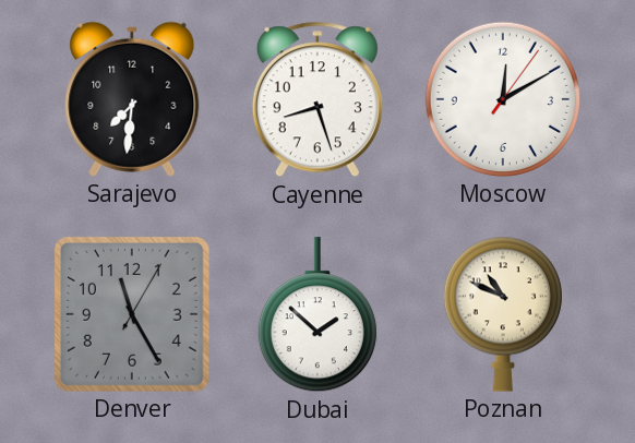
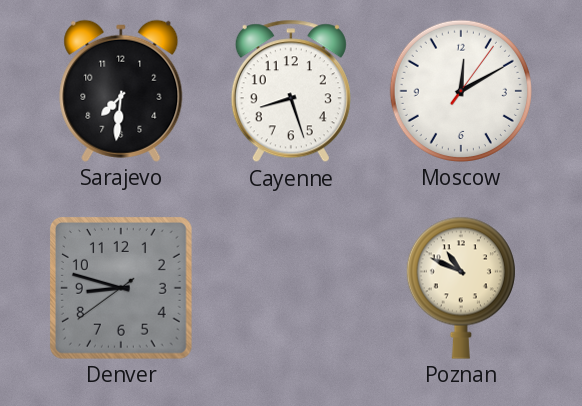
Denver: 11:25 -> 8:47
Dubai: 1:52 -> none
